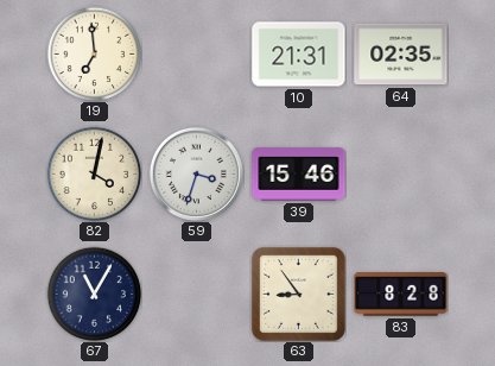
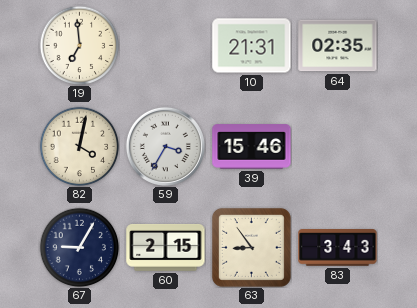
59: 3:33 -> 3:35
67: 11:05 -> 9:05
60: none -> 2:15
83: 8:28 -> 3:43
